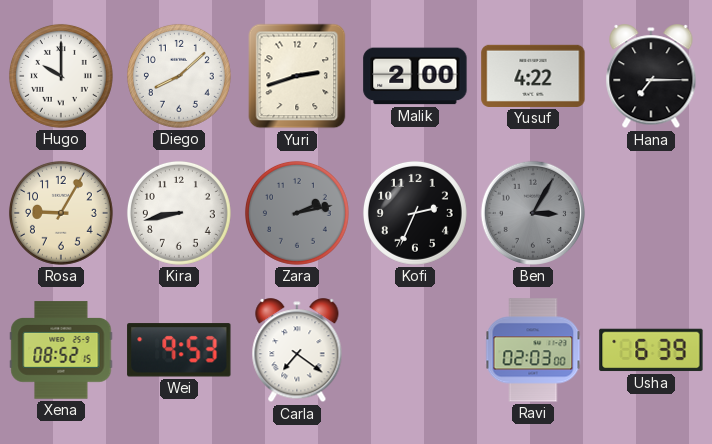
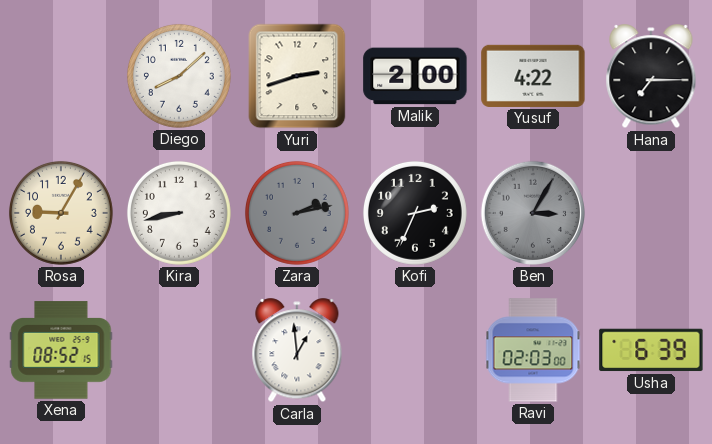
Hugo: 10:00 -> none
Wei: 9:53 -> none
Carla: 7:21 -> 12:59
